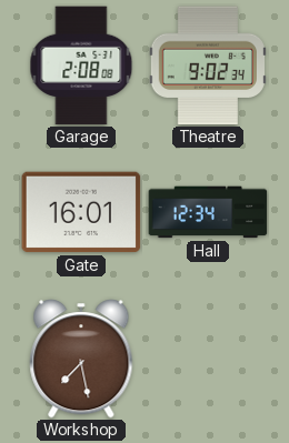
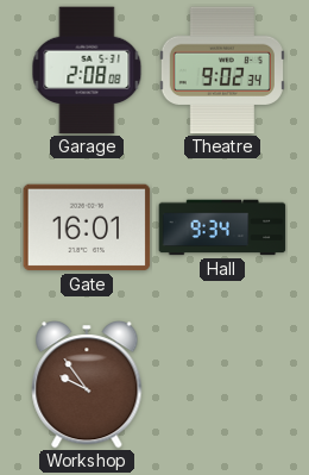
Hall: 12:34 -> 9:34
Workshop: 7:28 -> 9:54
